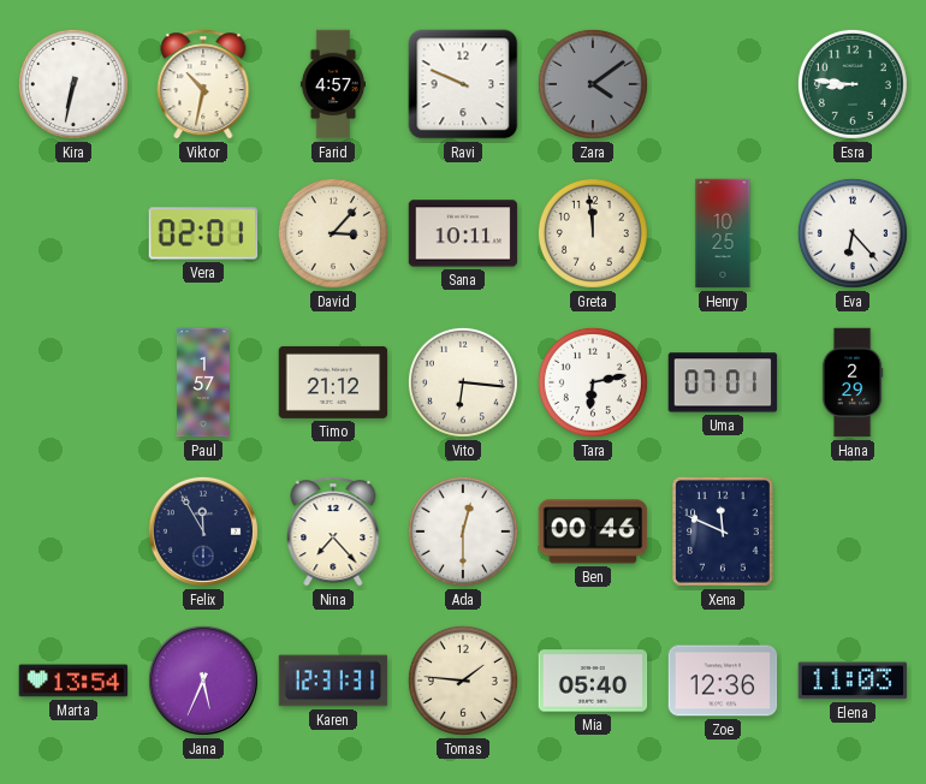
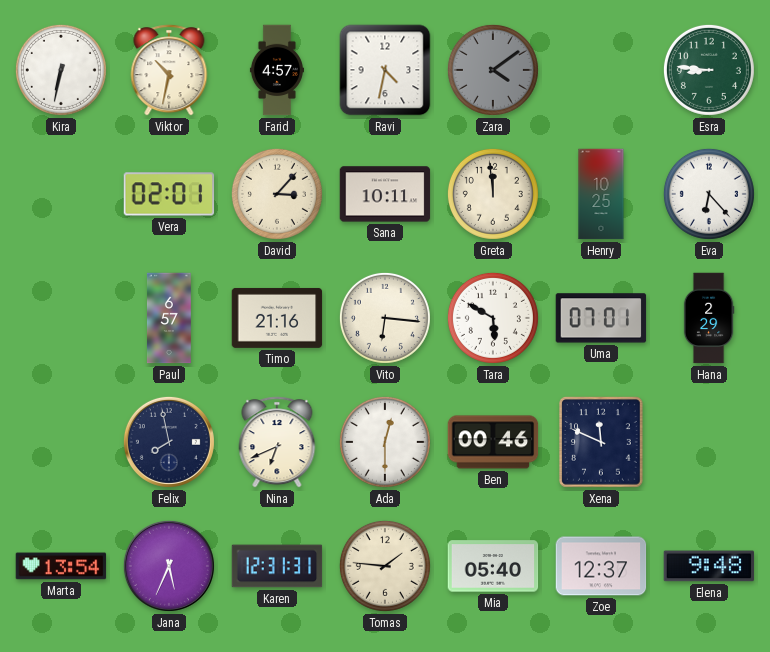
Ravi: 9:49 -> 4:32
Paul: 1:57 -> 6:57
Timo: 21:12 -> 21:16
Tara: 6:13 -> 5:50
Felix: 11:55 -> 7:58
Nina: 7:23 -> 6:41
Zoe: 12:36 -> 12:37
Elena: 11:03 -> 9:48
